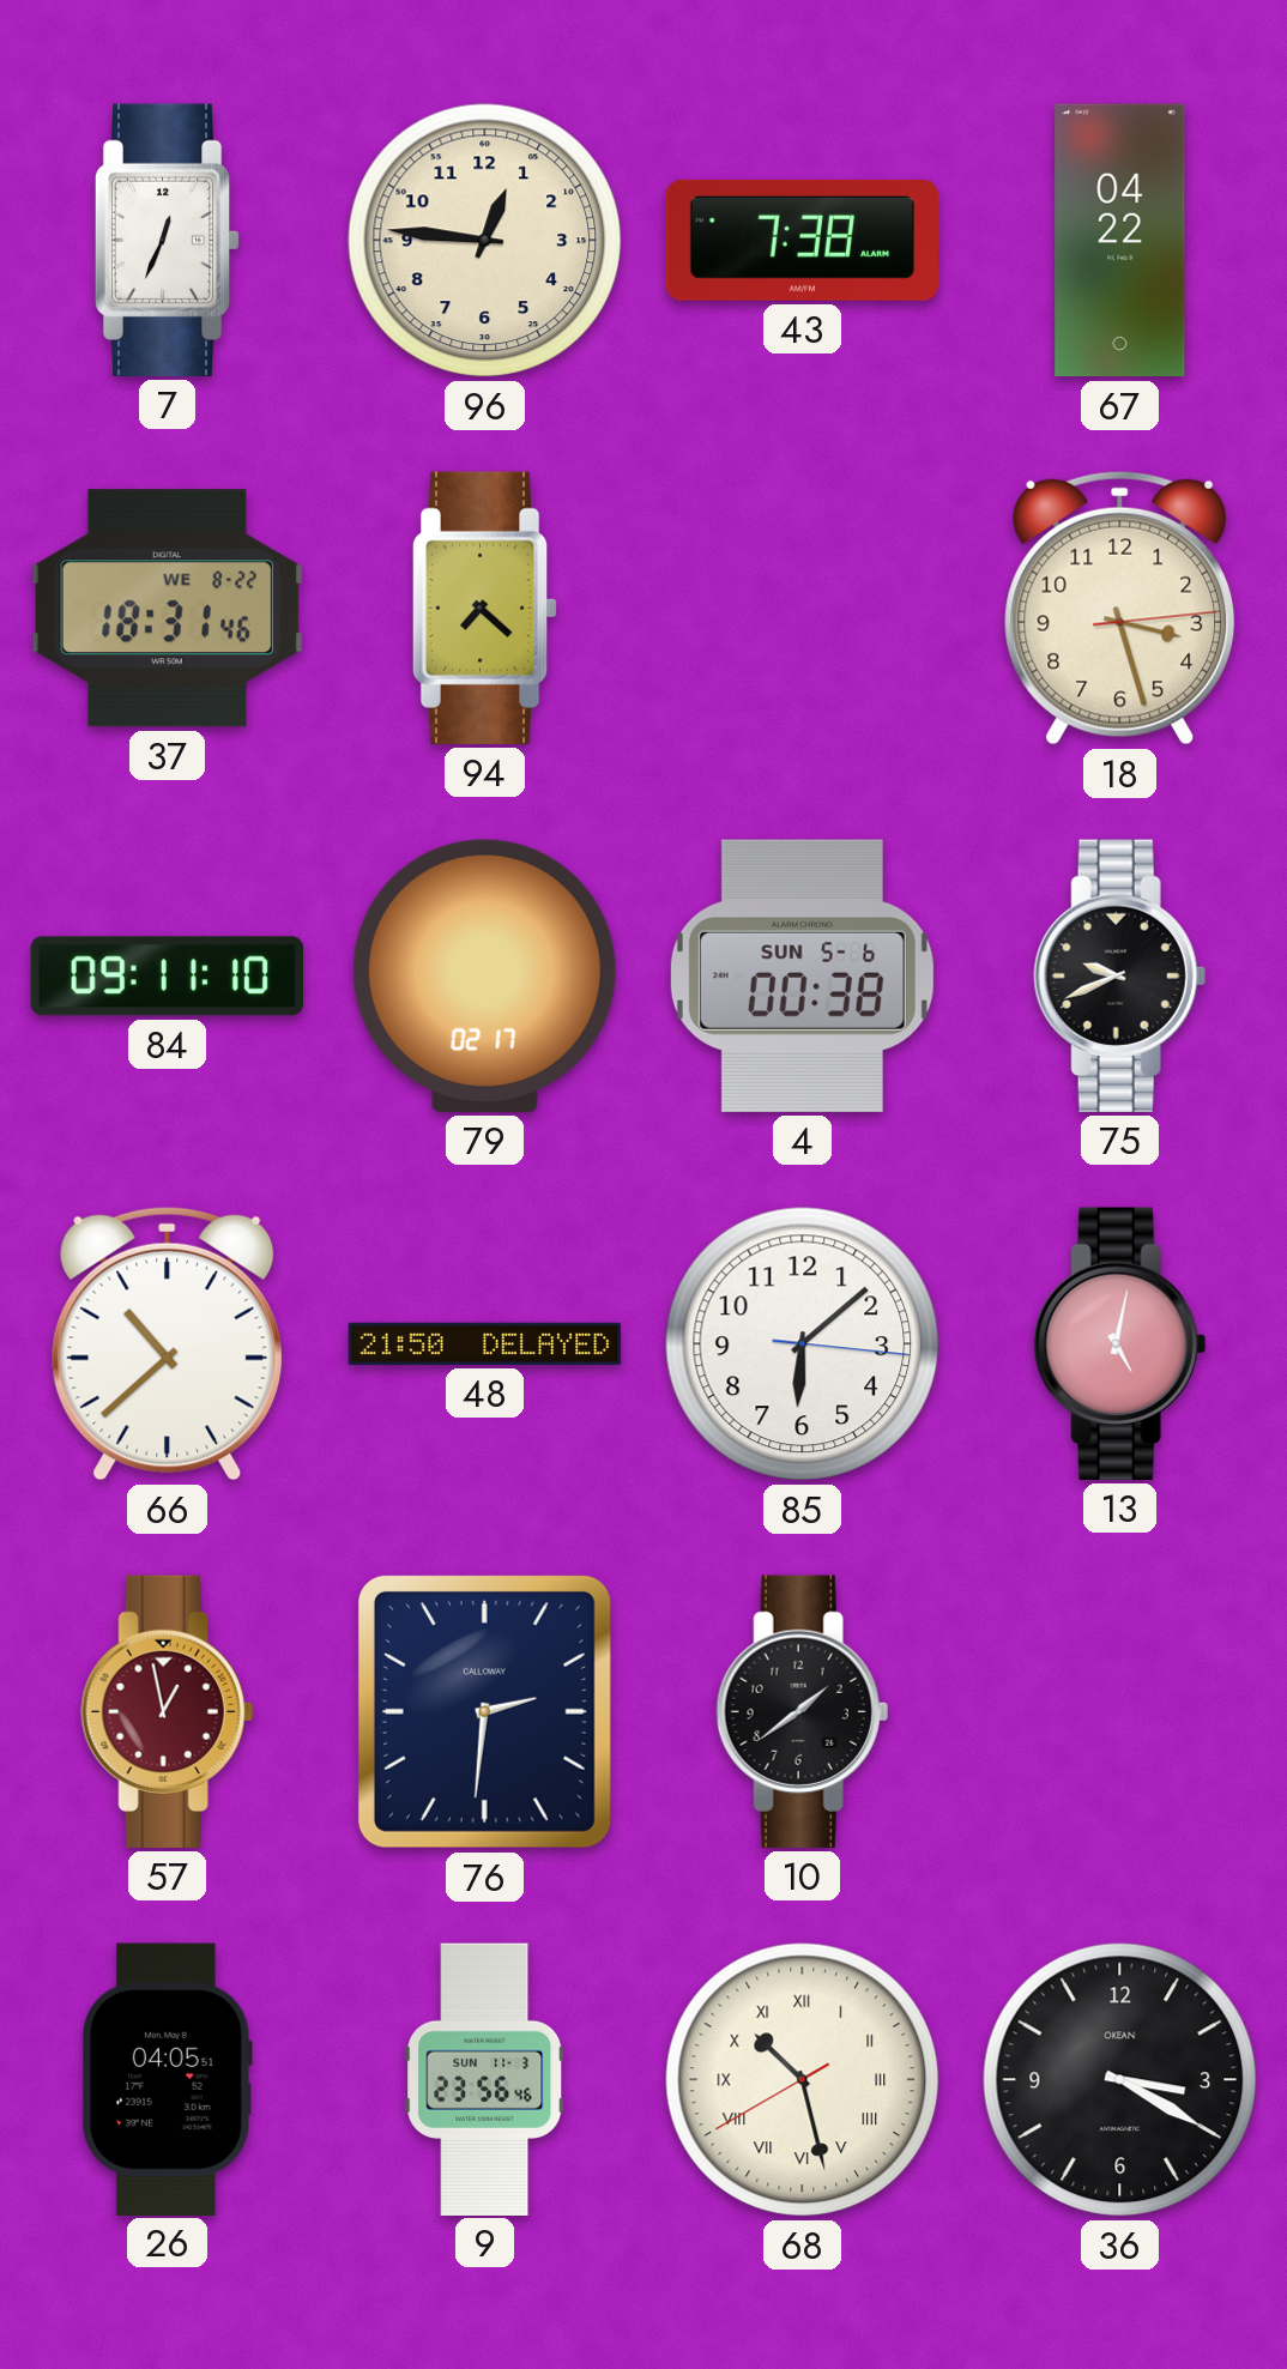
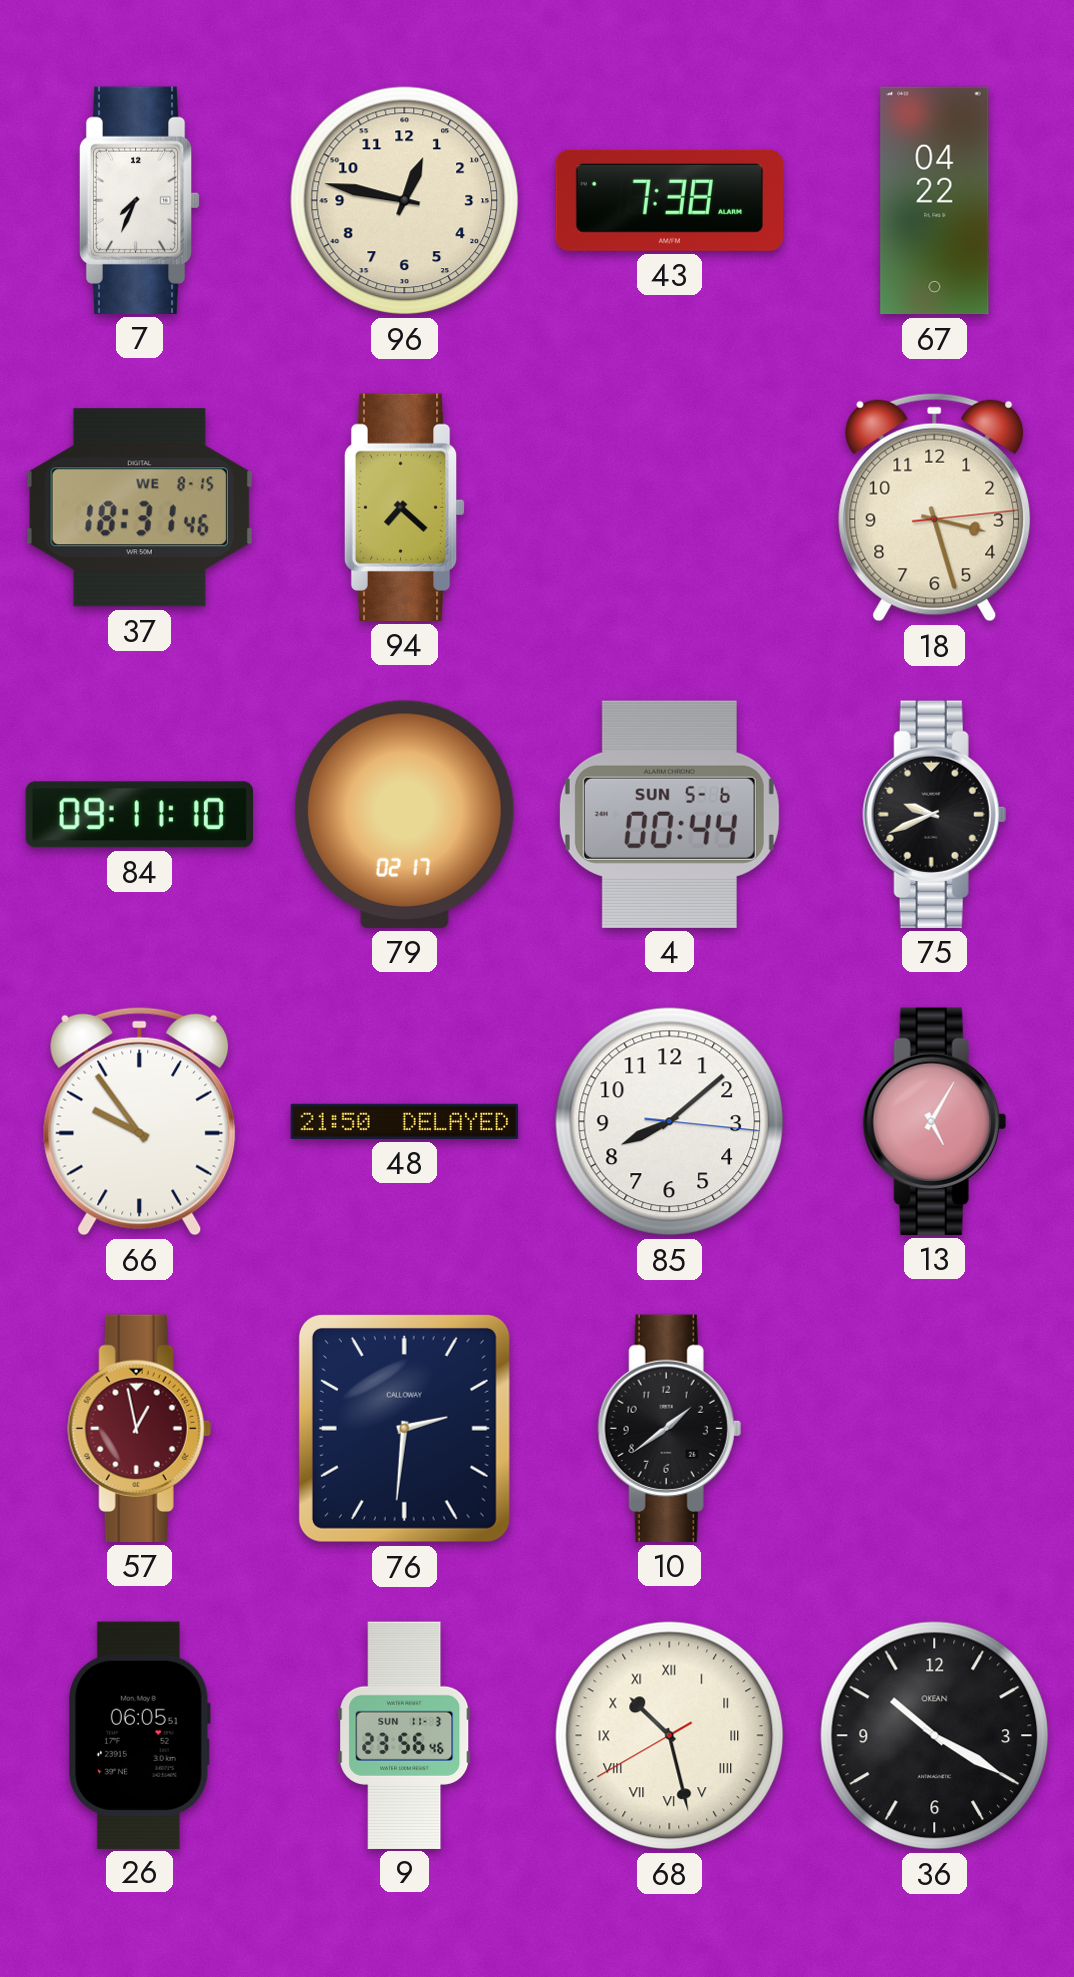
7: 12:34 -> 7:34
96: 12:46 -> 12:47
37 date: WE 8-22 -> WE 8-15
4: 00:38 -> 00:44
66: 10:38 -> 9:54
85: 6:08 -> 8:08
13: 5:02 -> 5:05
26: 04:05 -> 06:05
36: 3:20 -> 10:20
